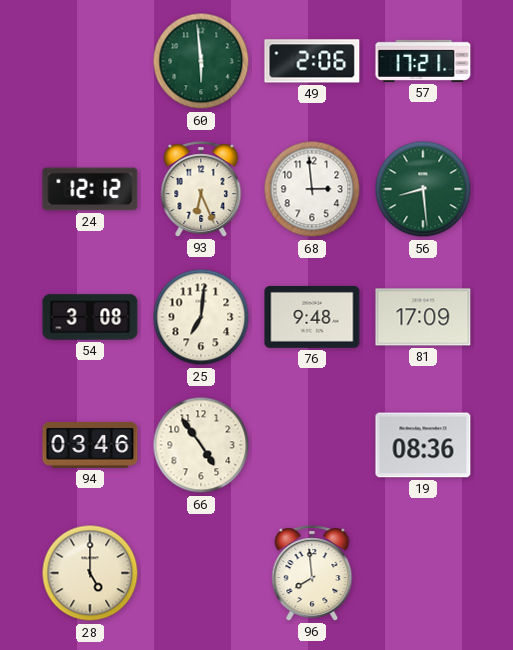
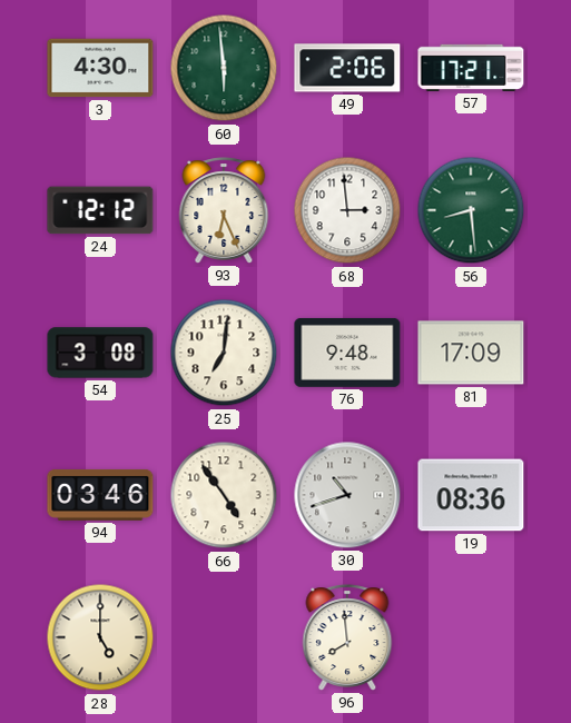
3: none -> 4:30
30: none -> 10:42
